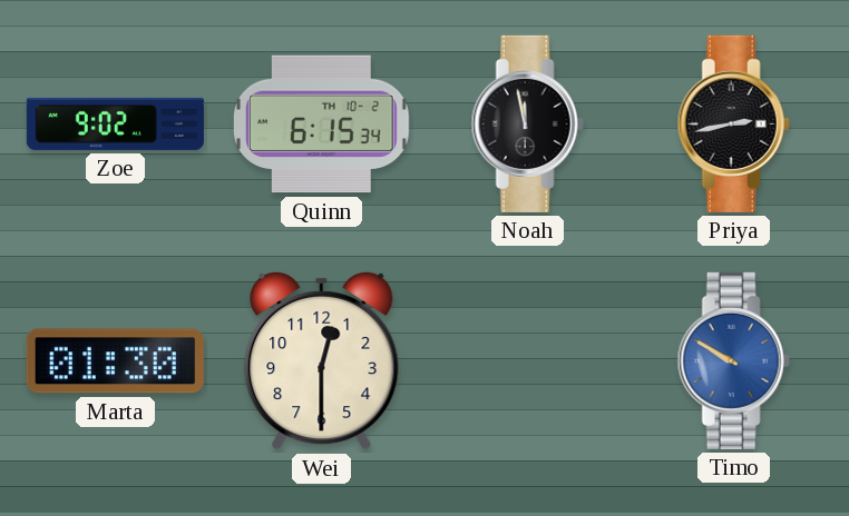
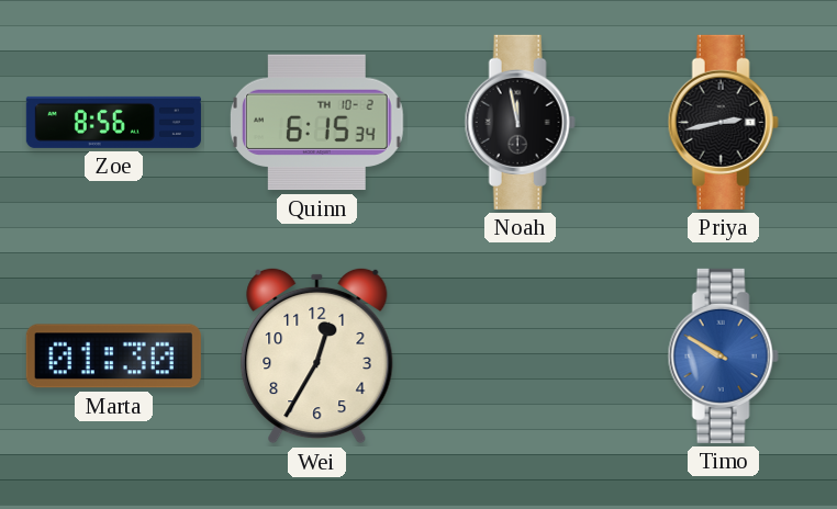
Zoe: 9:02 -> 8:56
Wei: 12:30 -> 12:35
